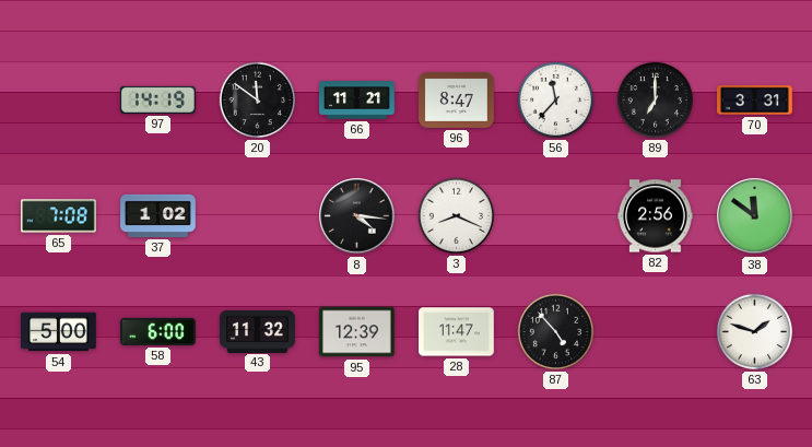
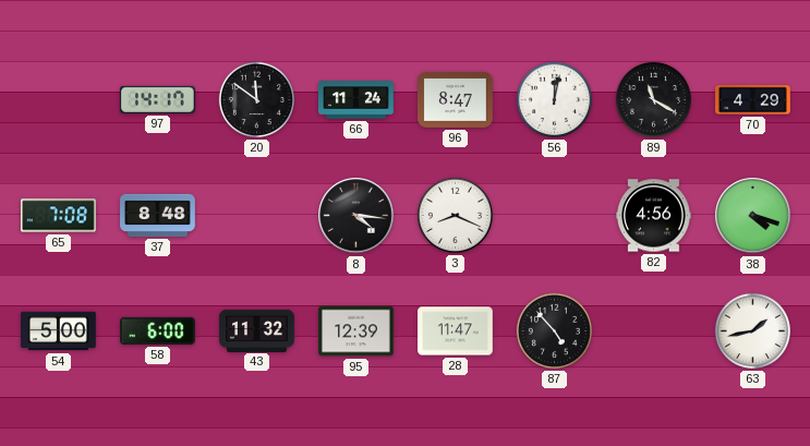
97: 14:19 -> 14:17
66: 11:21 -> 11:24
56: 11:37 -> 12:02
89: 7:00 -> 11:20
70: 3:31 -> 4:29
37: 1:02 -> 8:48
82: 2:56 -> 4:56
38: 11:51 -> 4:18
63: 1:48 -> 1:43
